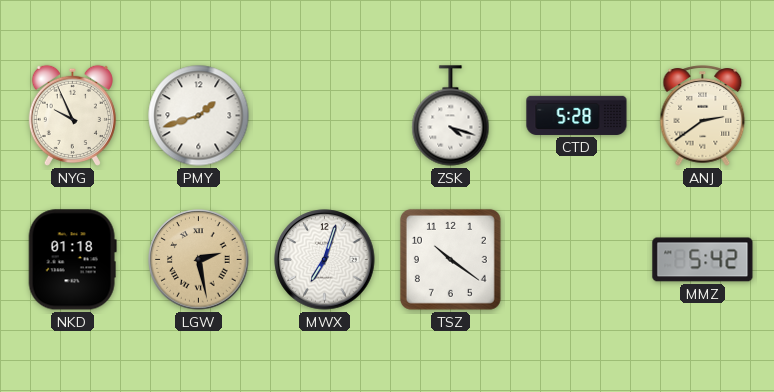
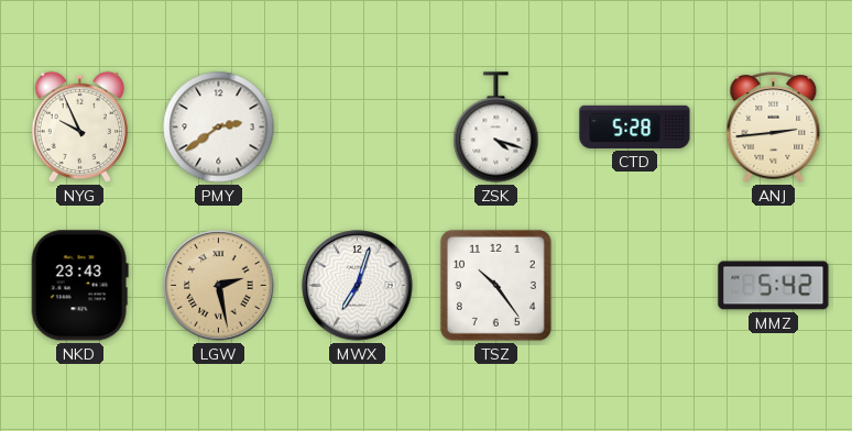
PMY: 1:42 -> 2:39
ANJ: 2:39 -> 2:44
NKD: 01:18 -> 23:43
TSZ: 10:21 -> 10:24
